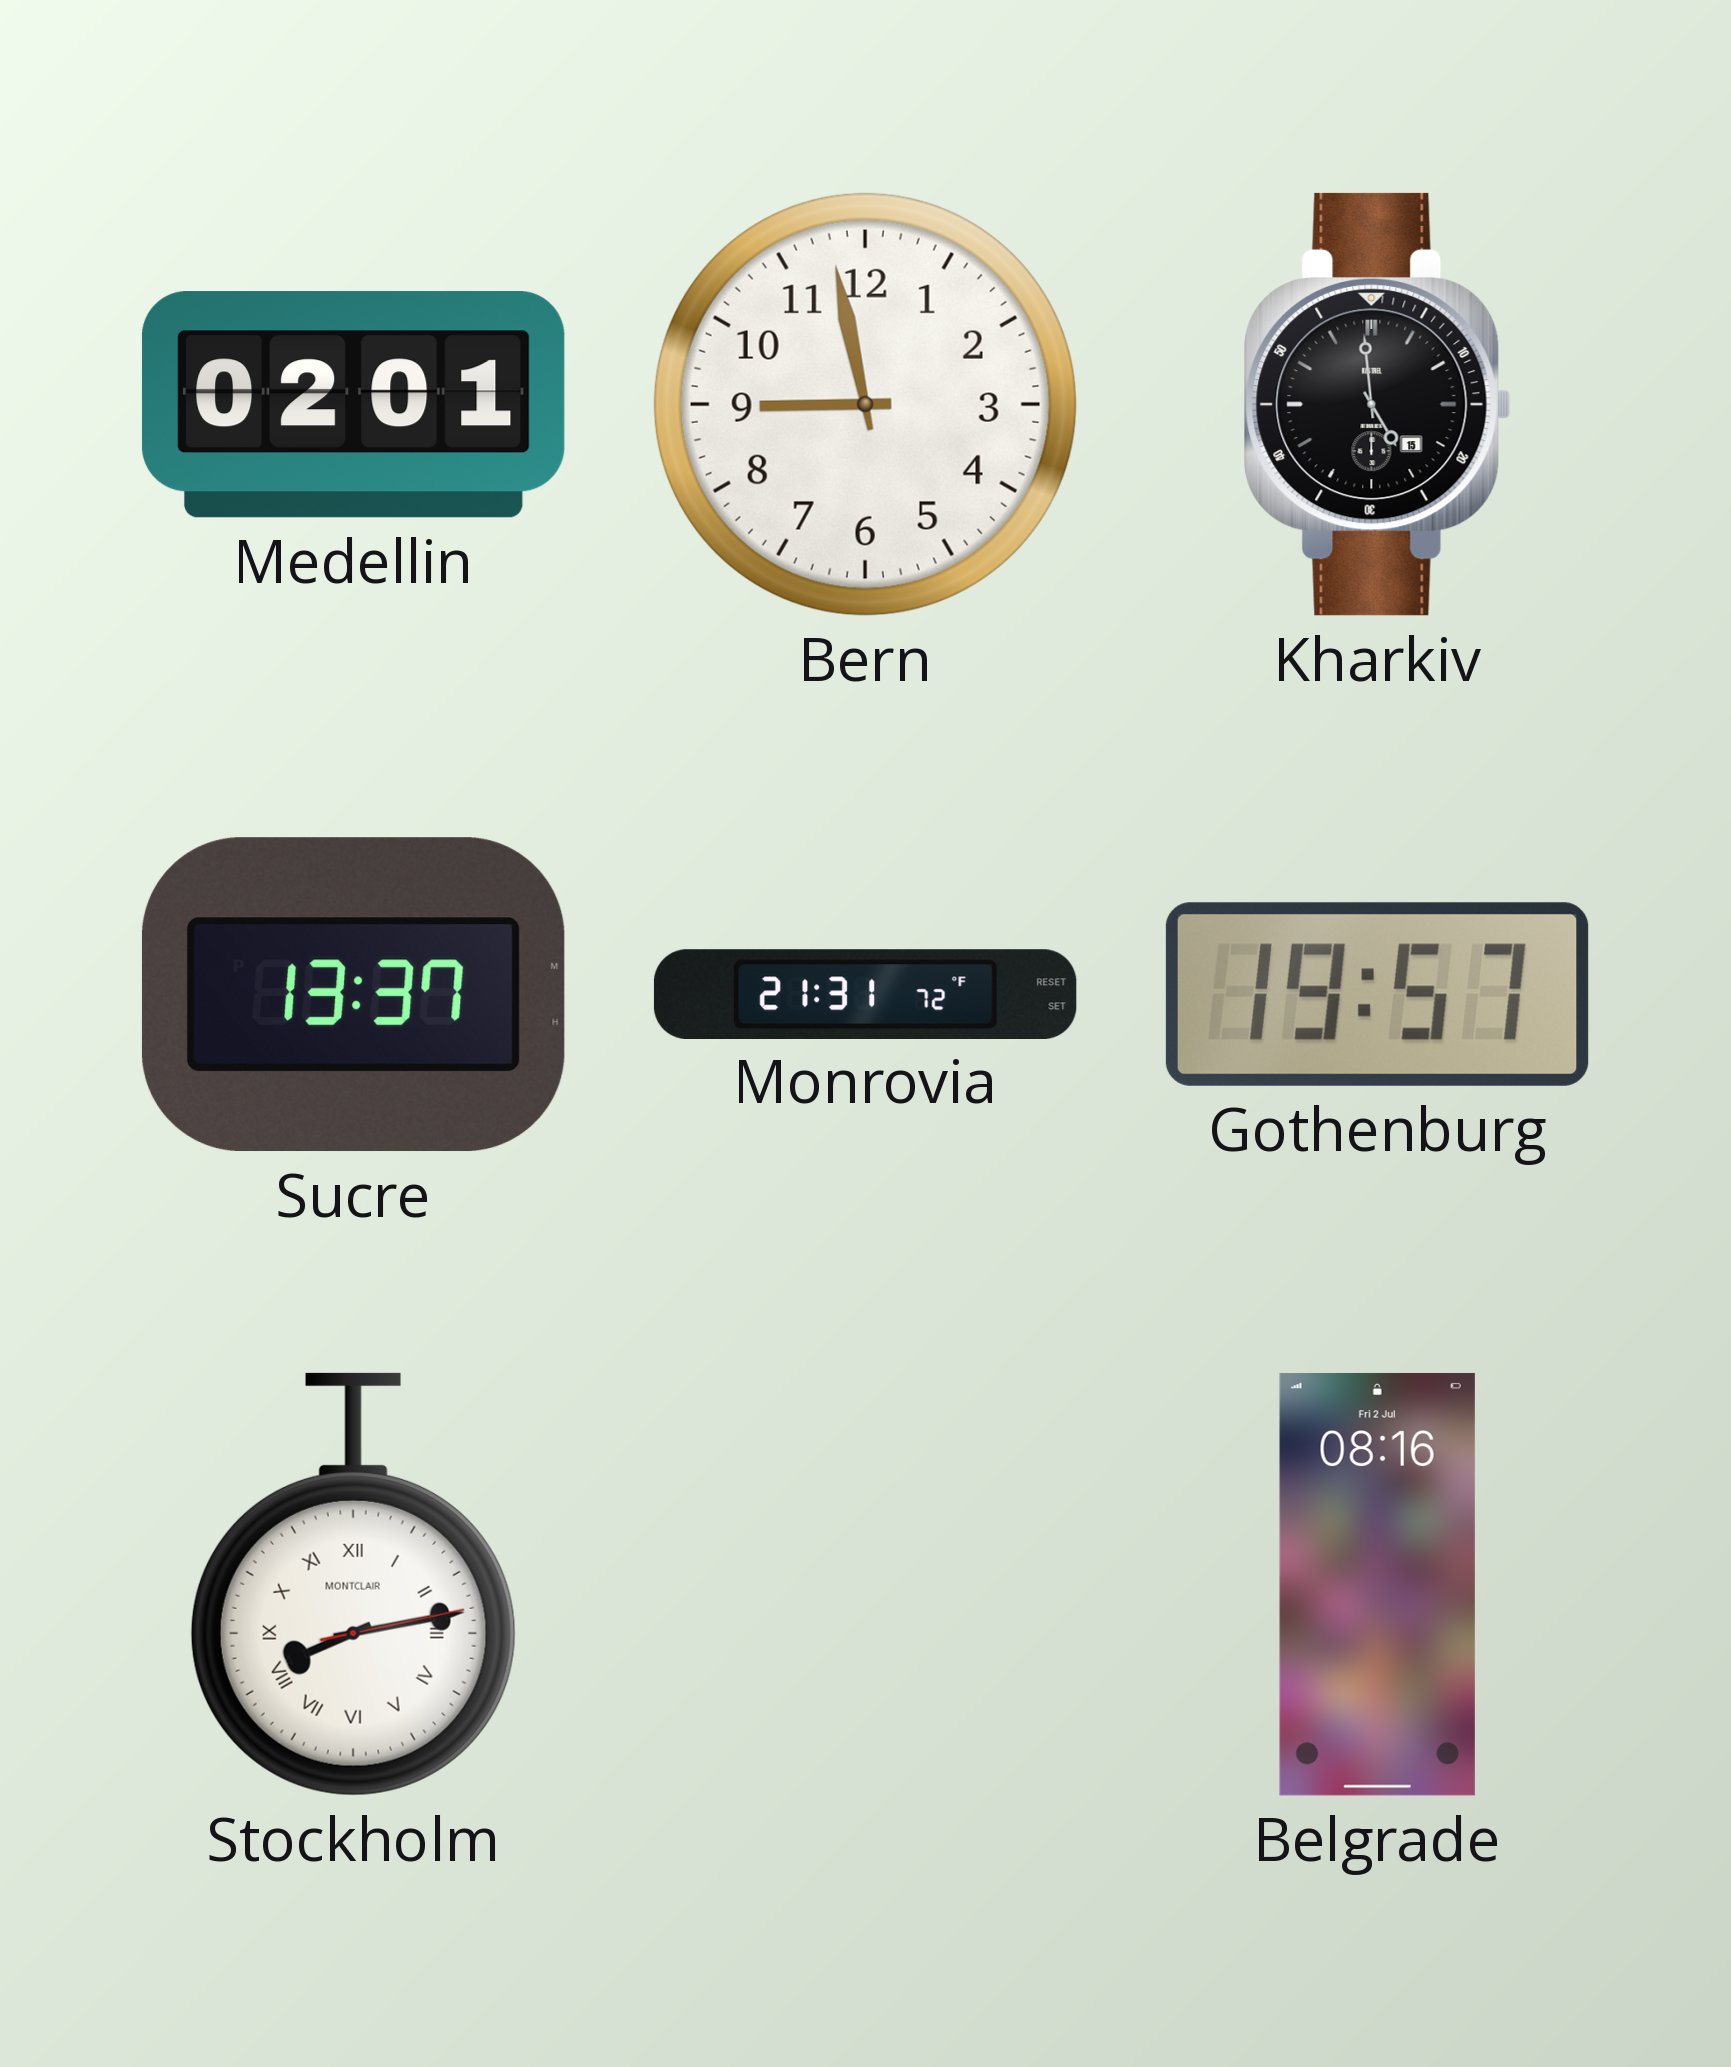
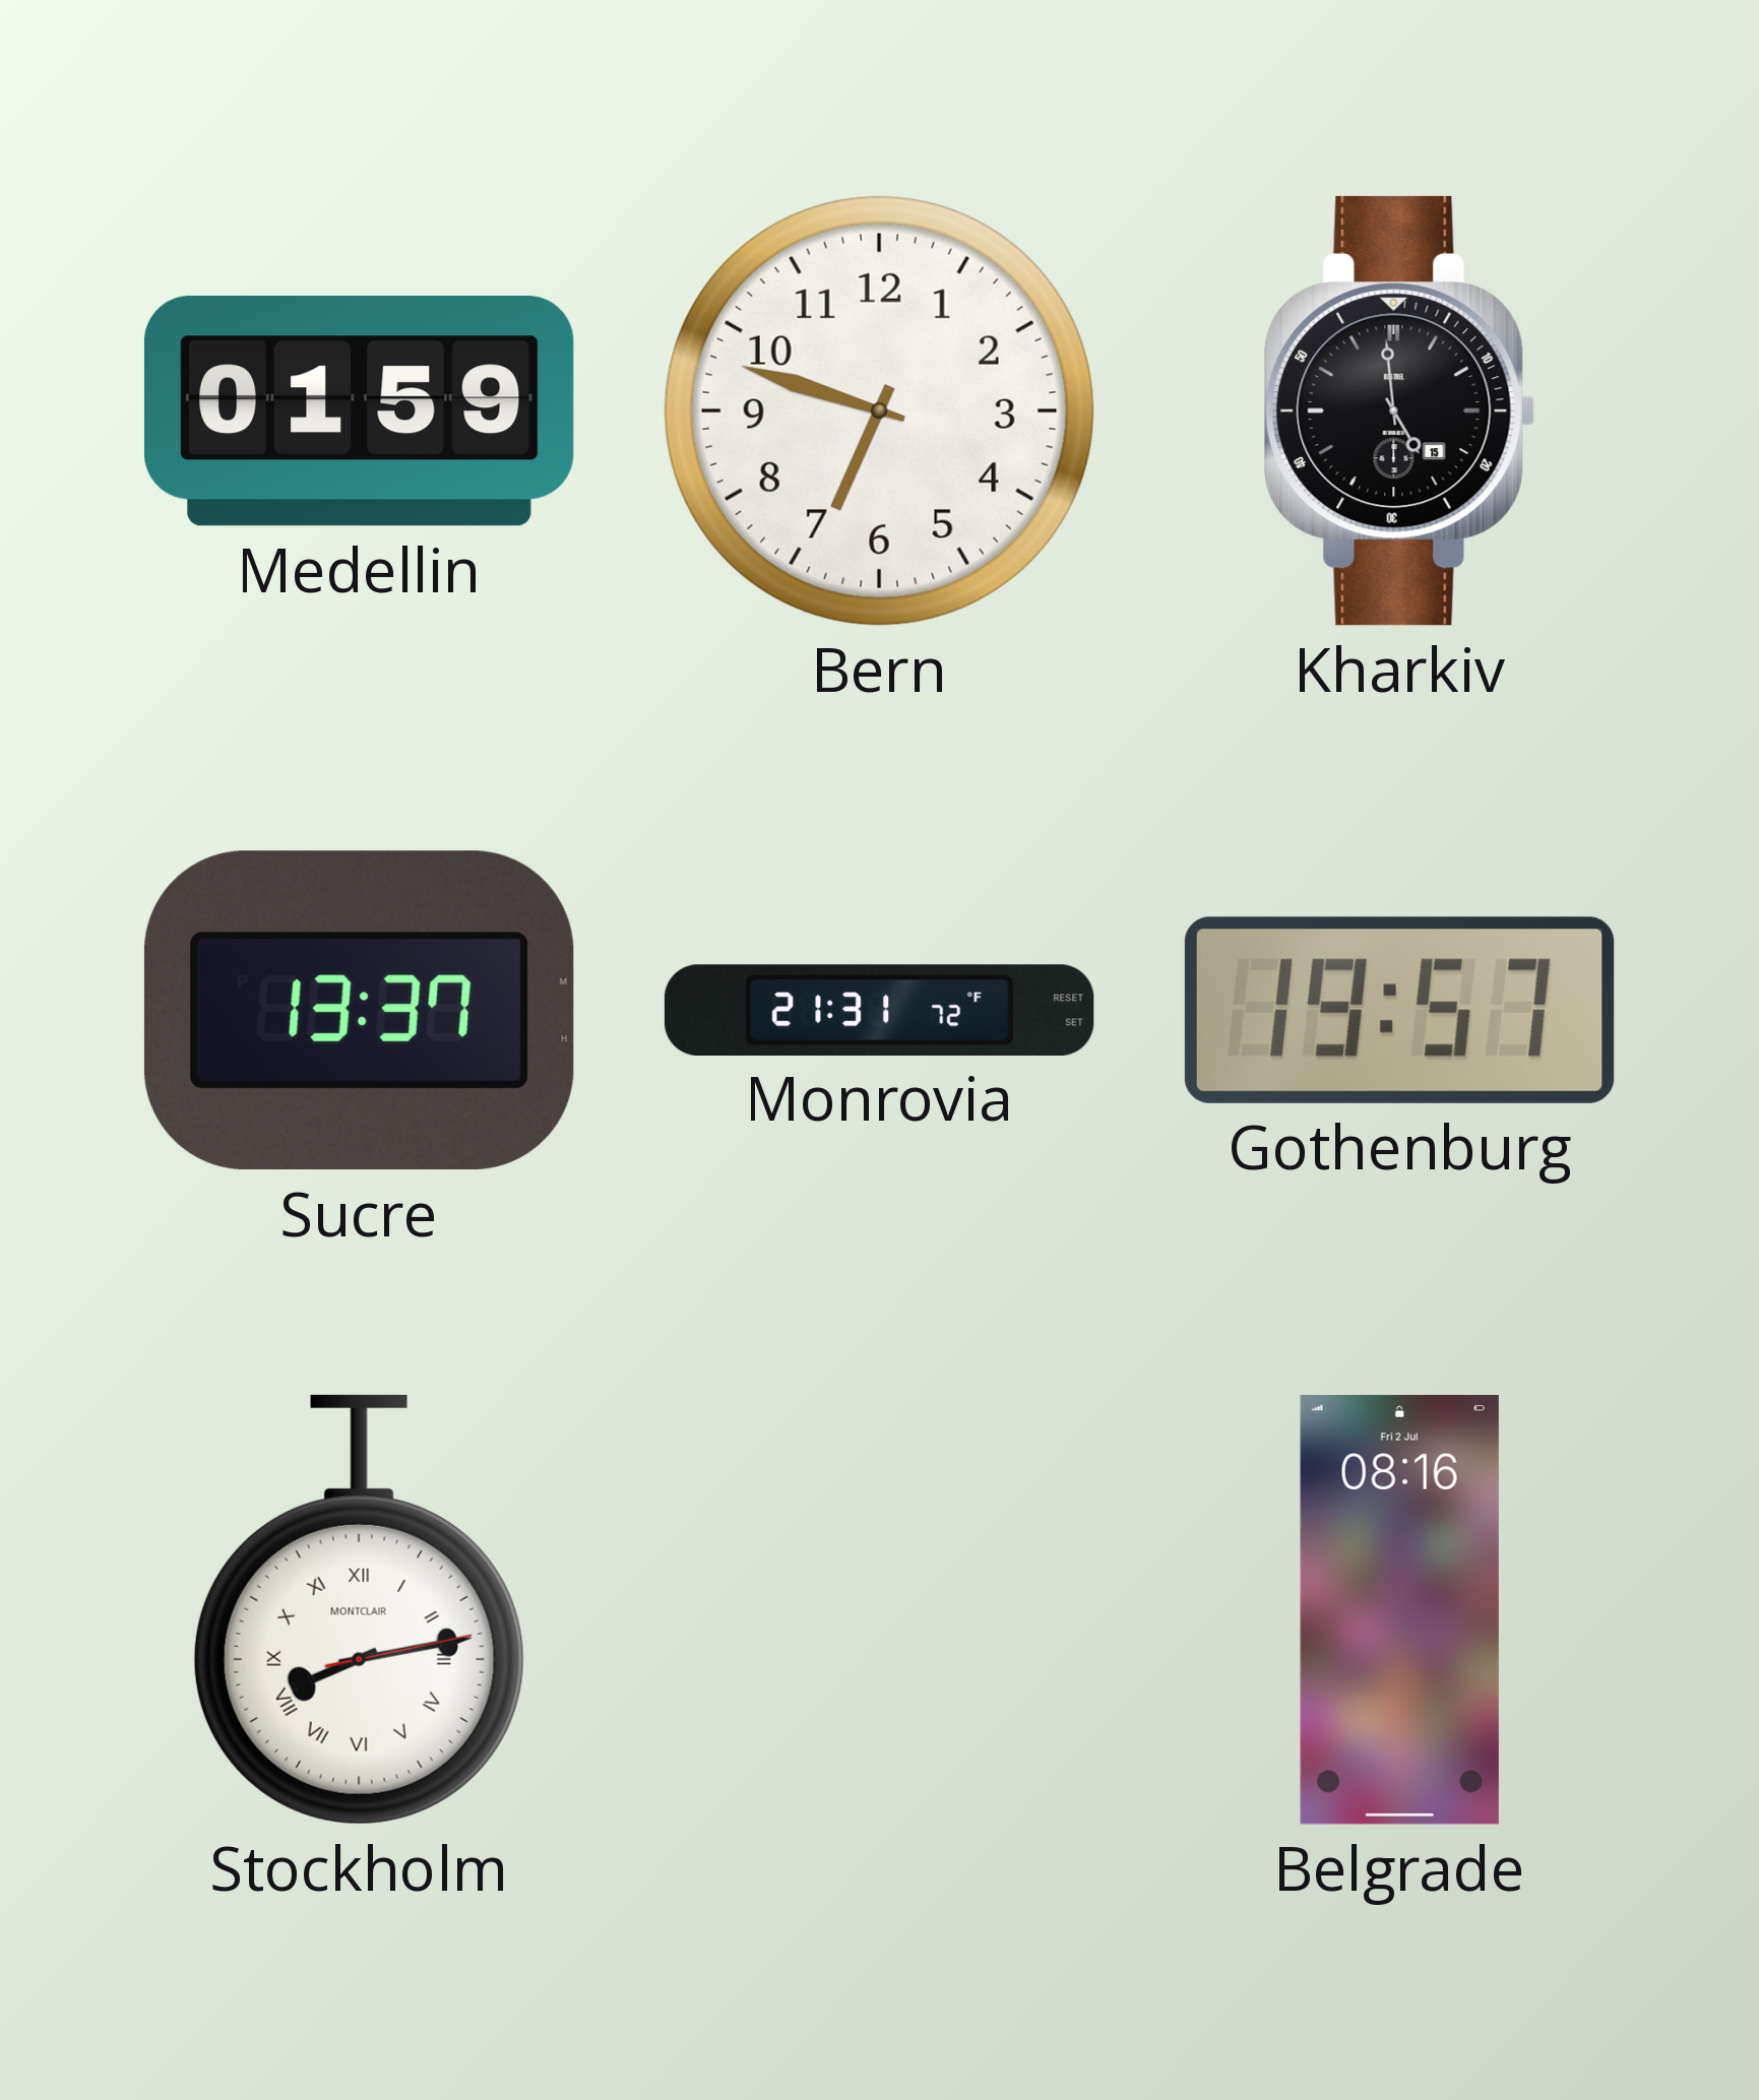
Medellin: 02:01 -> 01:59
Bern: 8:58 -> 6:48
